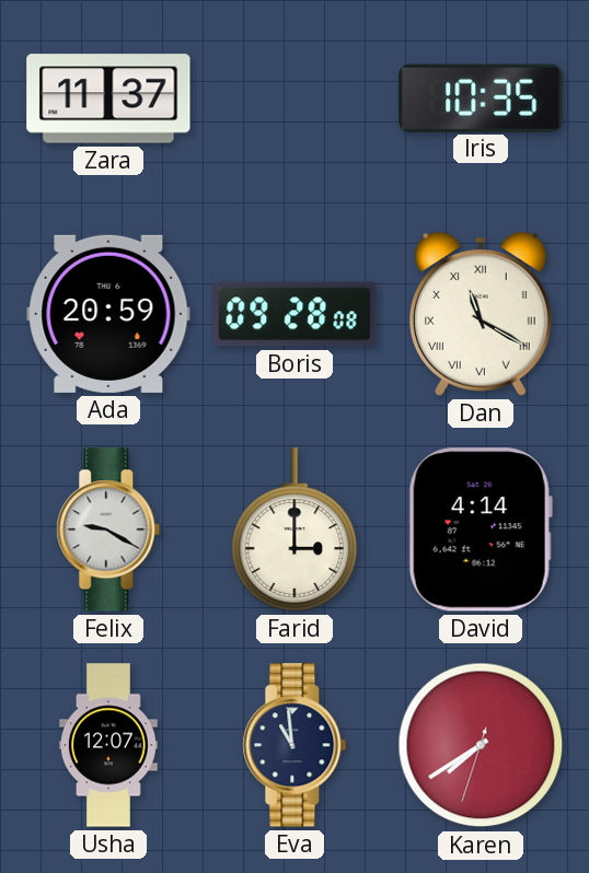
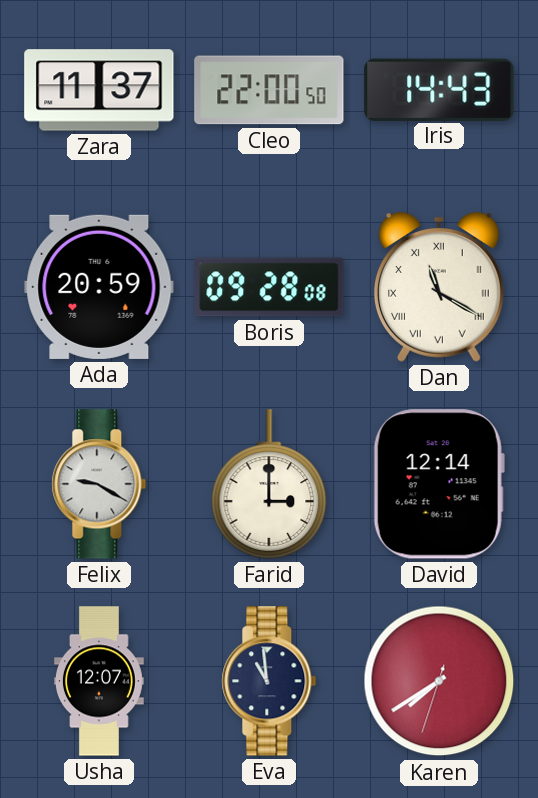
Cleo: none -> 22:00
Iris: 10:35 -> 14:43
David: 4:14 -> 12:14
